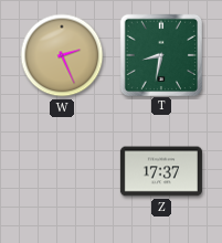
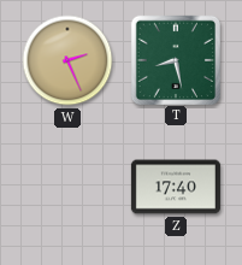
T: 8:32 -> 8:28
Z: 17:37 -> 17:40
